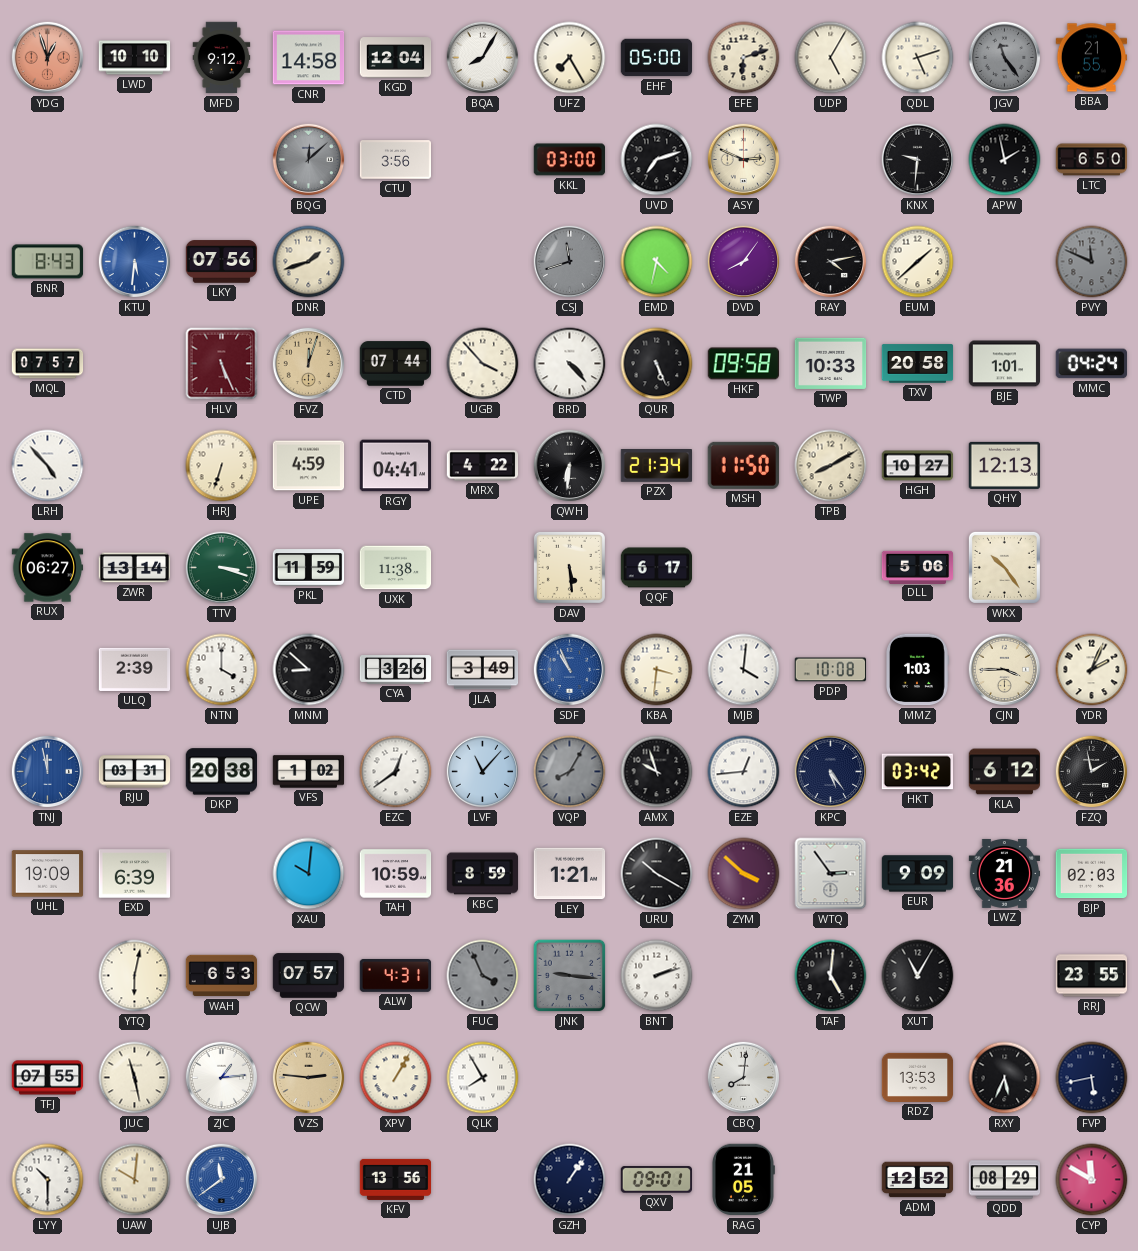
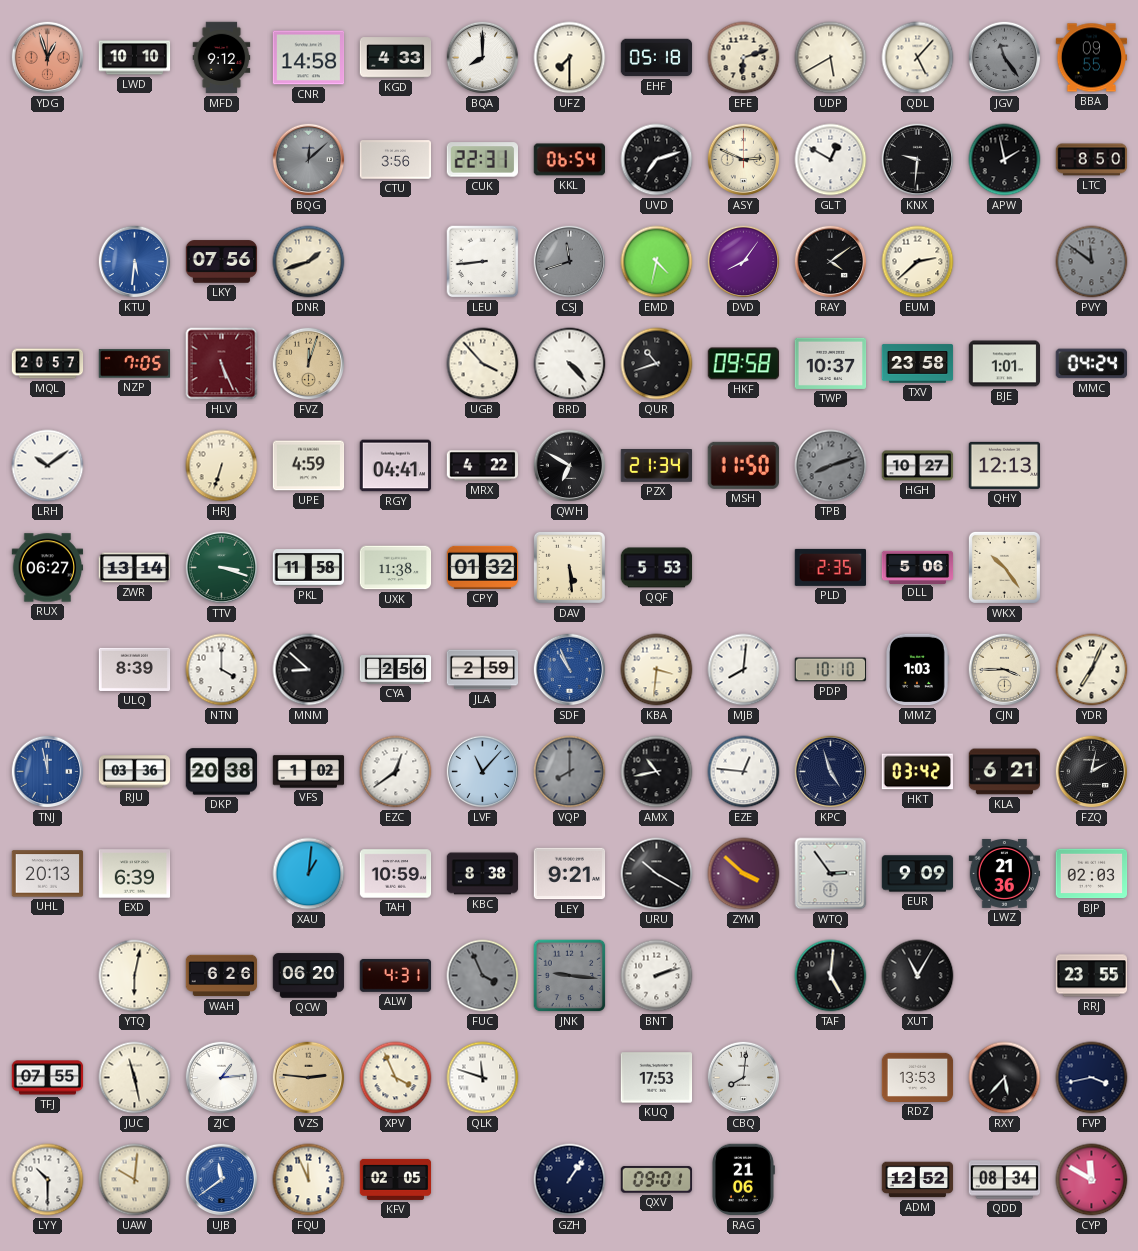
KGD: 12:04 -> 4:33
BQA: 8:05 -> 8:00
UFZ: 7:25 -> 7:30
EHF: 05:00 -> 05:18
UDP: 5:05 -> 5:40
QDL: 5:12 -> 5:07
BBA: 21:55 -> 09:55
CUK: none -> 22:31
KKL: 03:00 -> 06:54
GLT: none -> 12:50
LTC: 6:50 -> 8:50
BNR: 8:43 -> none
LEU: none -> 8:44
RAY: 4:13 -> 4:09
EUM: 1:38 -> 2:38
PVY: 11:49 -> 11:51
MQL: 07:57 -> 20:57
NZP: none -> 7:05
CTD: 07:44 -> none
QUR: 5:26 -> 10:42
TWP: 10:33 -> 10:37
TXV: 20:58 -> 23:58
LRH: 4:53 -> 10:09
QWH: 6:31 -> 6:50
TPB: 8:10 -> 8:12
TPB dial: cream -> grey
PKL: 11:59 -> 11:58
CPY: none -> 01:32
QQF: 6:17 -> 5:53
PLD: none -> 2:35
ULQ: 2:39 -> 8:39
CYA: 3:26 -> 2:56
JLA: 3:49 -> 2:59
MJB: 4:01 -> 8:01
PDP: 10:08 -> 10:10
YDR: 2:04 -> 7:04
RJU: 03:31 -> 03:36
VQP: 8:05 -> 8:00
AMX: 9:57 -> 10:43
EZE: 12:44 -> 12:46
KPC: 5:24 -> 4:57
KLA: 6:12 -> 6:21
FZQ: 1:58 -> 2:02
UHL: 19:09 -> 20:13
XAU: 10:01 -> 1:01
KBC: 8:59 -> 8:38
LEY: 1:21 -> 9:21
WAH: 6:53 -> 6:26
QCW: 07:57 -> 06:20
XPV: 1:05 -> 3:56
QLK: 7:55 -> 11:48
KUQ: none -> 17:53
RXY: 5:34 -> 5:37
FVP: 5:43 -> 3:43
FQU: none -> 11:56
KFV: 13:56 -> 02:05
RAG: 21:05 -> 21:06
QDD: 08:29 -> 08:34
